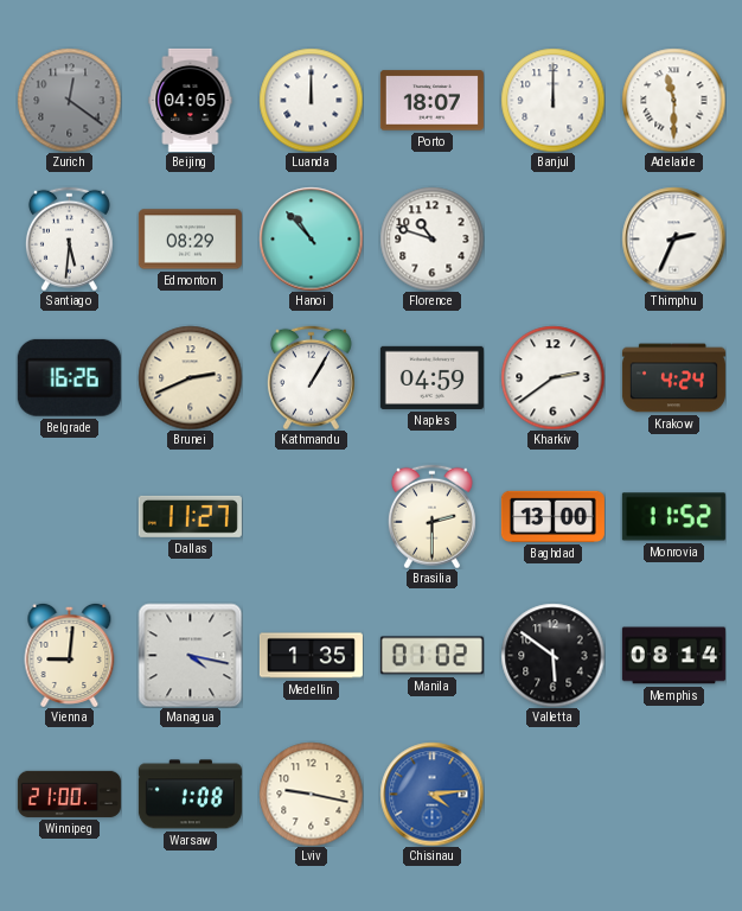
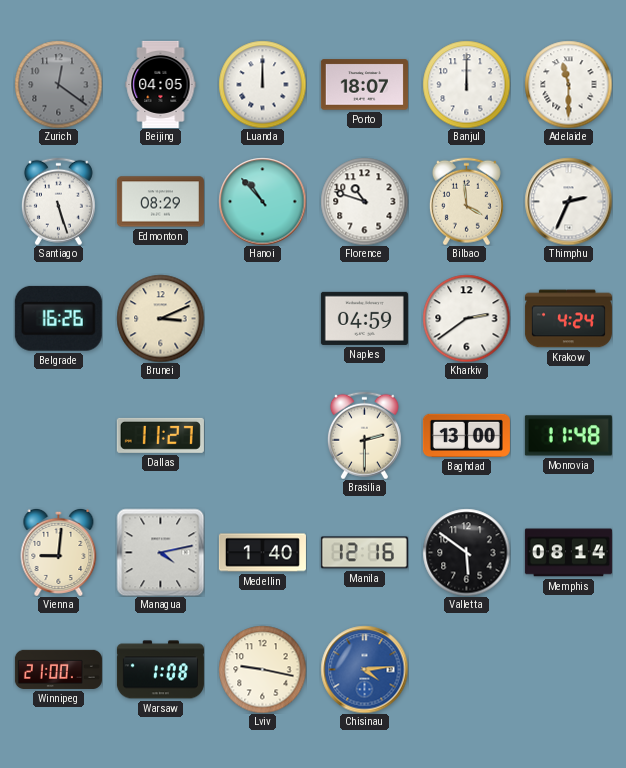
Santiago: 5:31 -> 5:27
Bilbao: none -> 3:59
Brunei: 2:41 -> 3:11
Kathmandu: 1:05 -> none
Monrovia: 11:52 -> 11:48
Managua: 4:17 -> 4:13
Medellin: 1:35 -> 1:40
Manila: 01:02 -> 12:16
